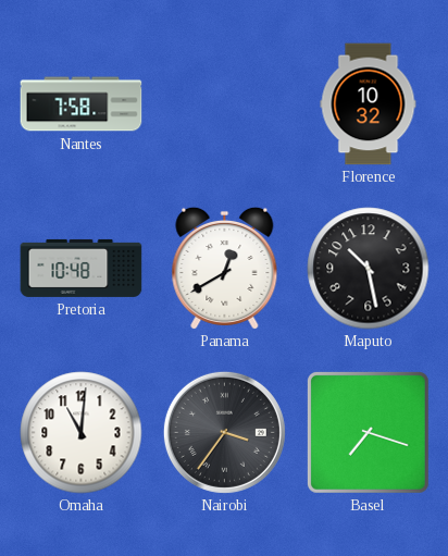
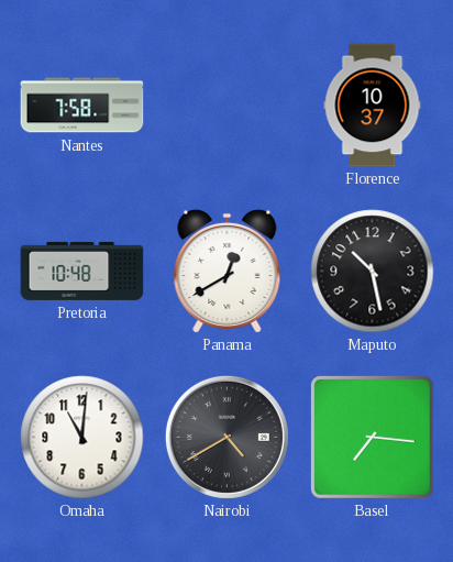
Florence: 10:32 -> 10:37
Nairobi: 3:36 -> 4:40
Basel: 7:18 -> 7:16
